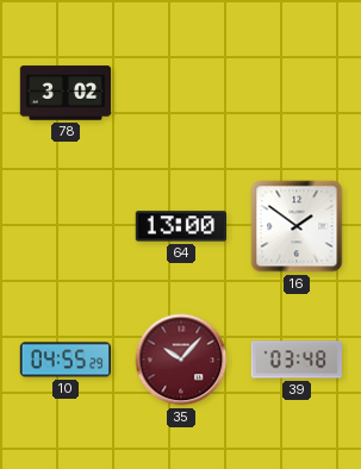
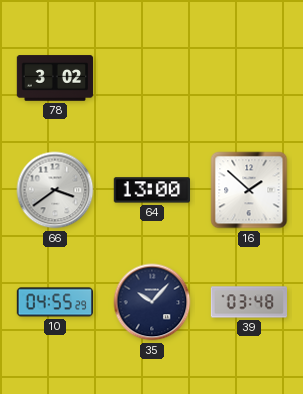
66: none -> 3:39
16: 1:51 -> 1:52
35 dial: burgundy -> navy
